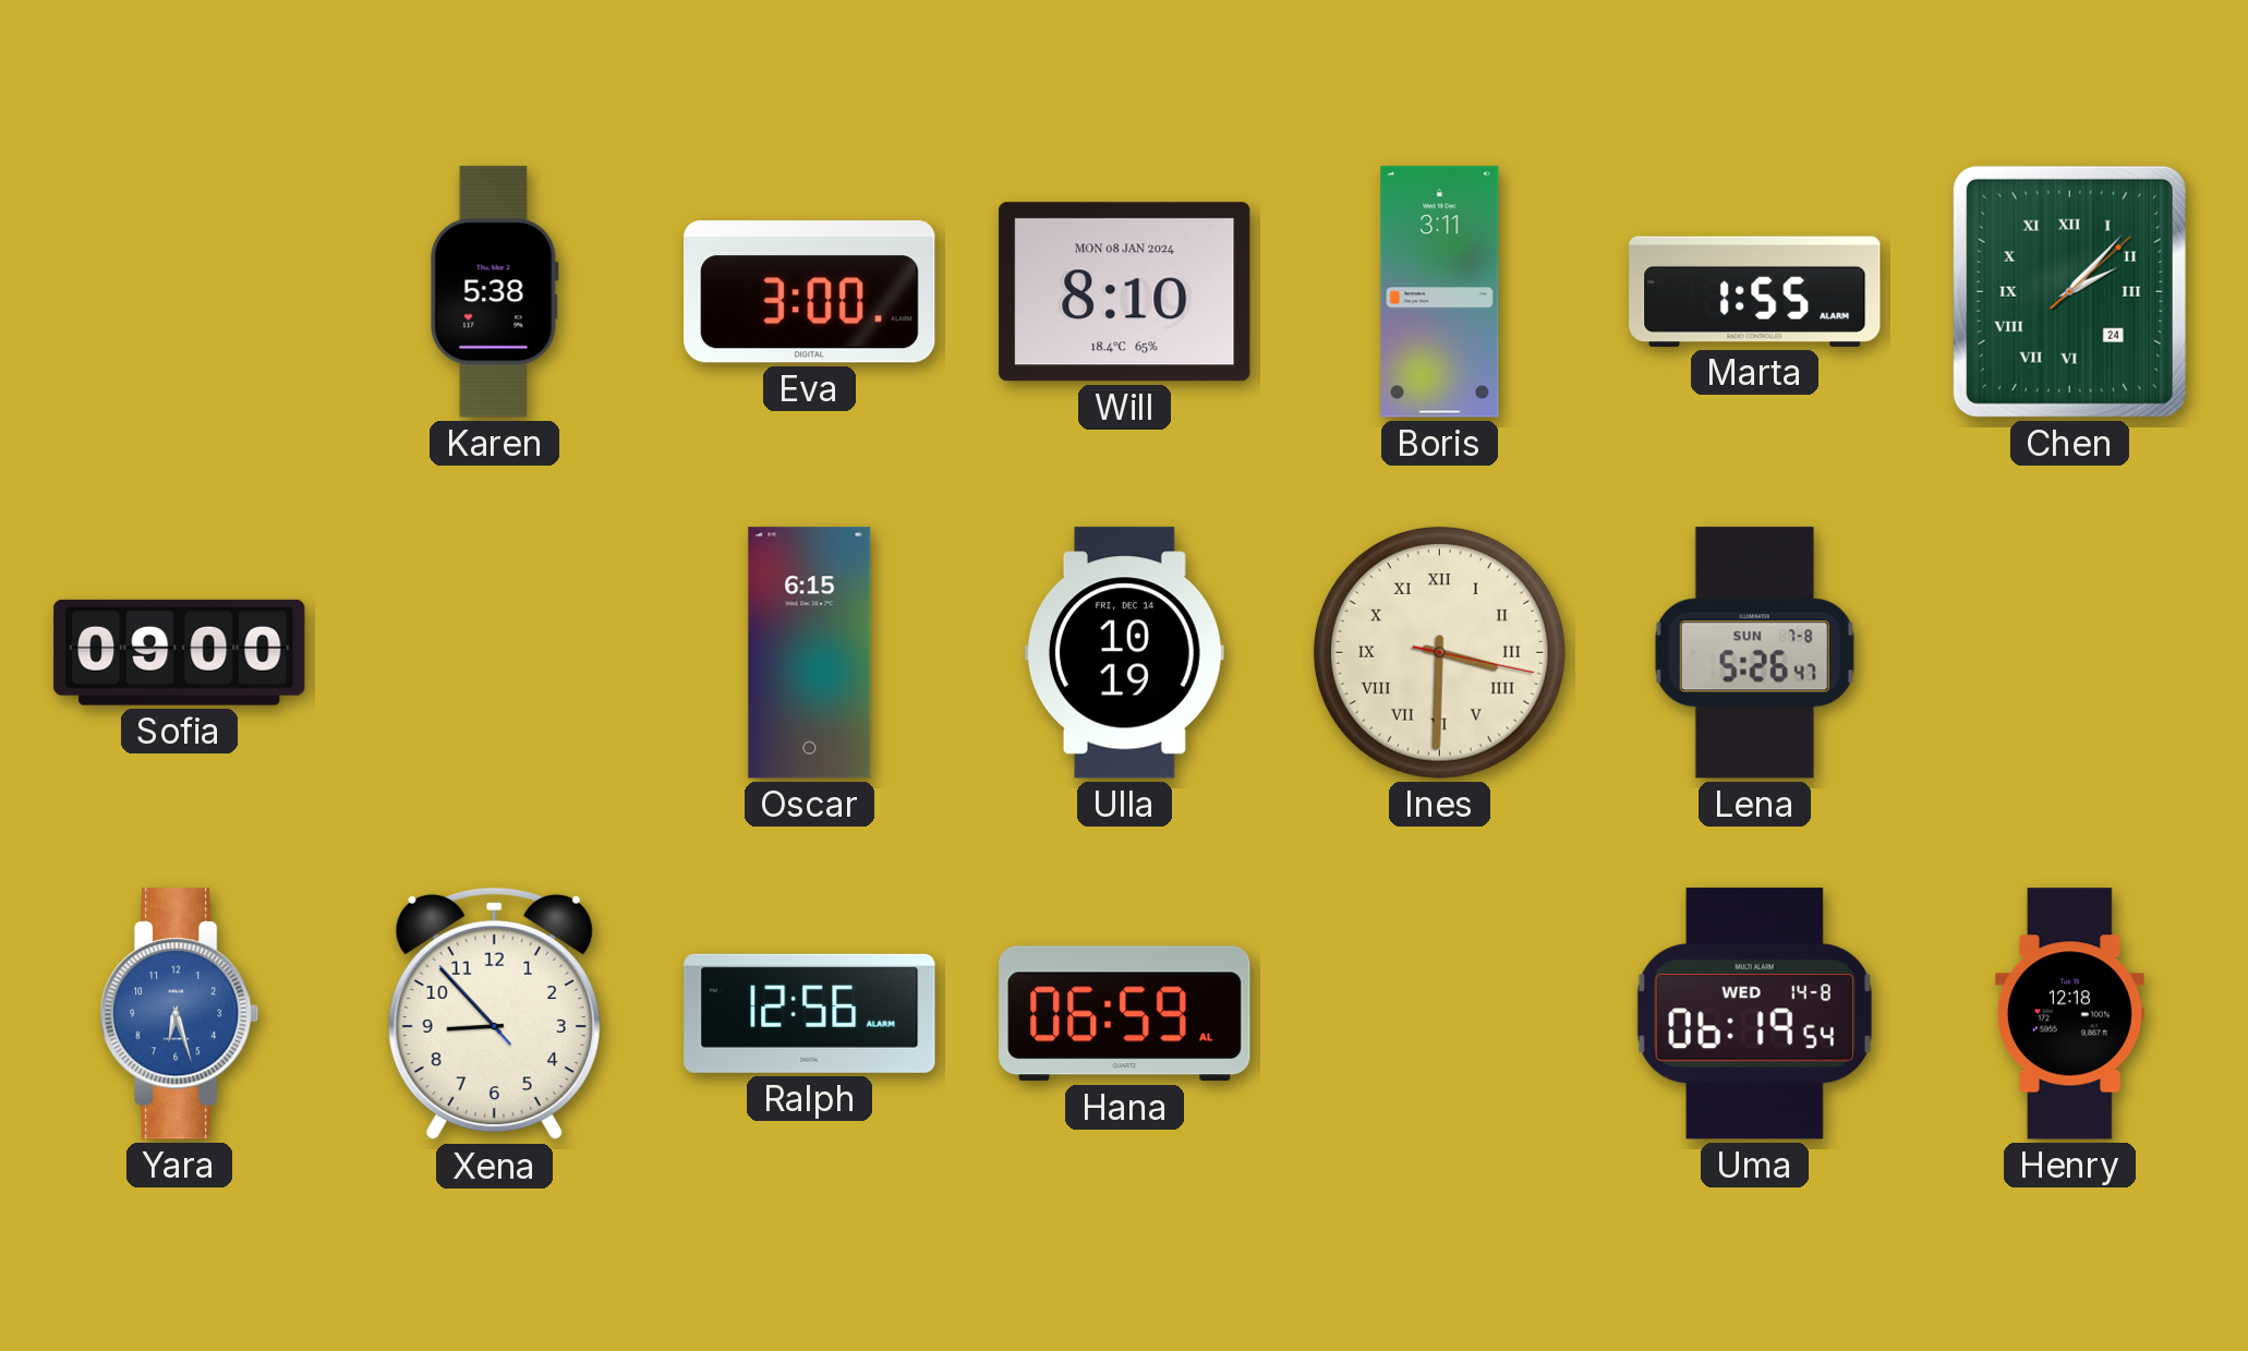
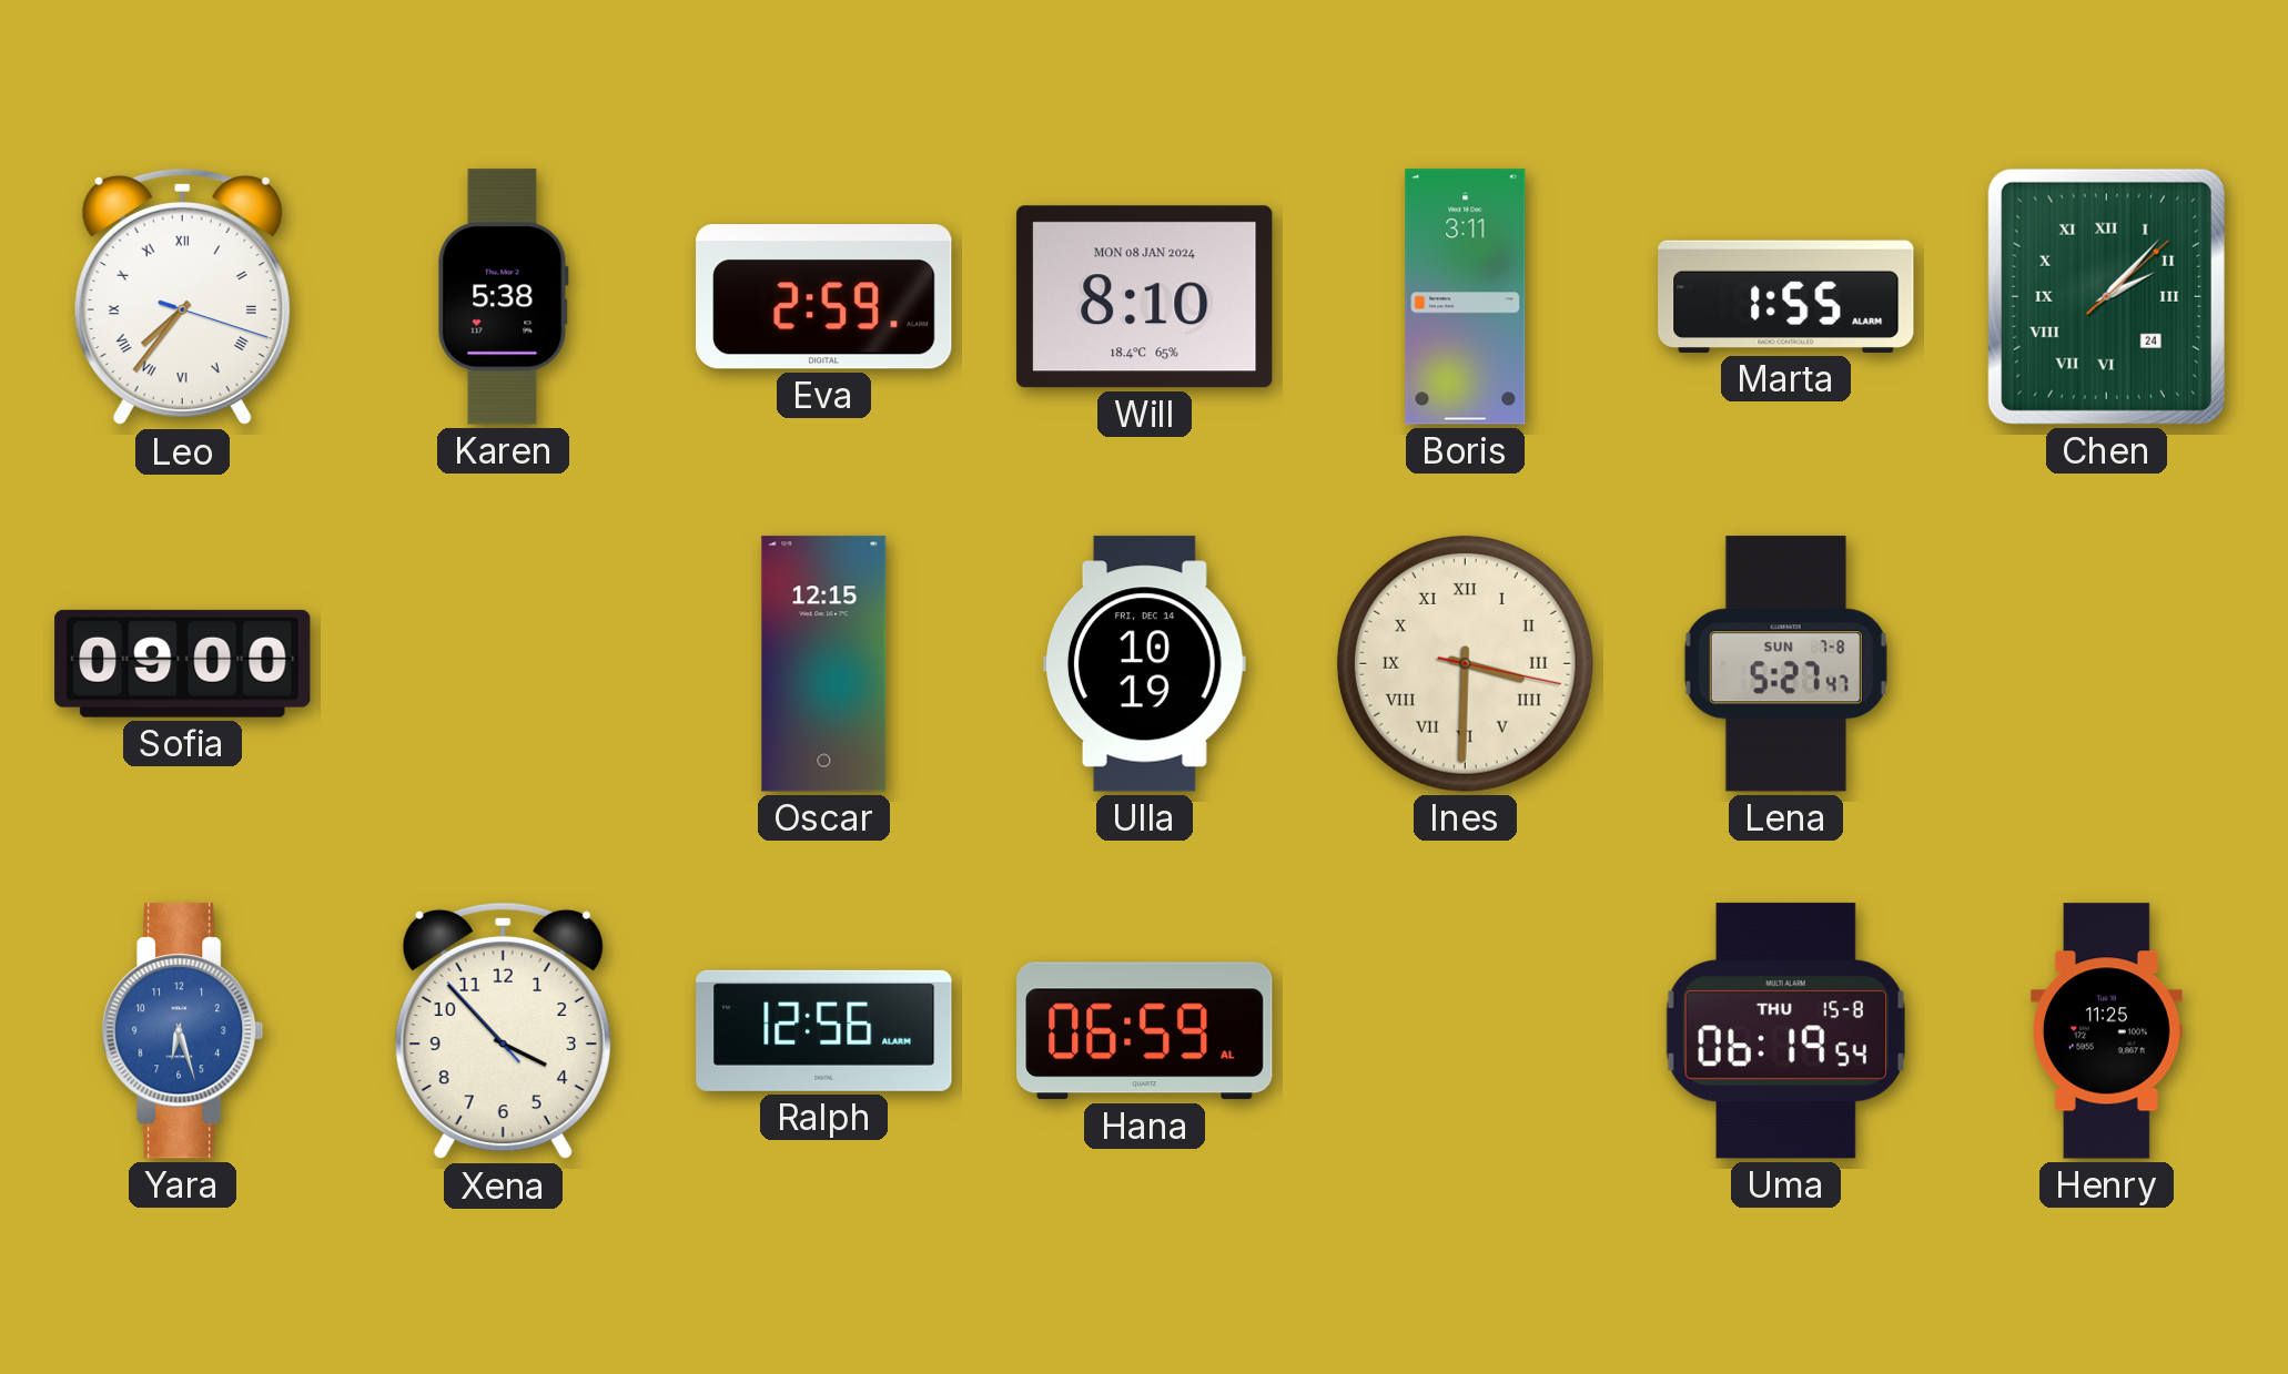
Leo: none -> 7:36
Eva: 3:00 -> 2:59
Oscar: 6:15 -> 12:15
Lena: 5:26 -> 5:27
Xena: 8:52 -> 3:52
Uma date: WED 14-8 -> THU 15-8
Henry: 12:18 -> 11:25
